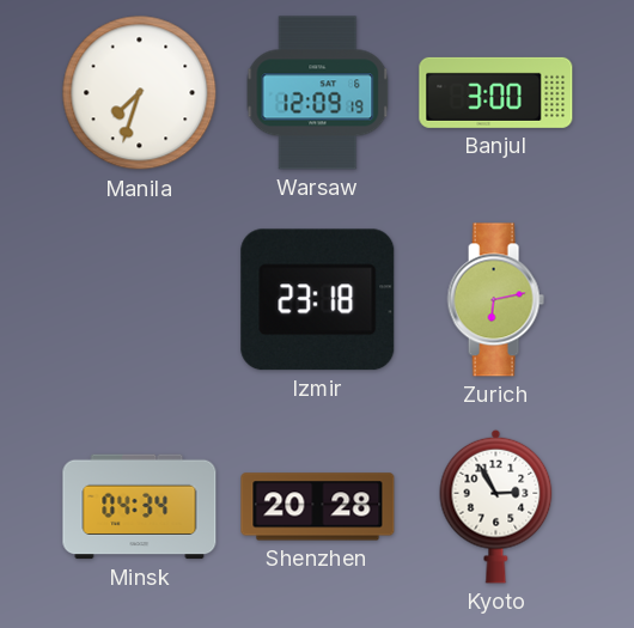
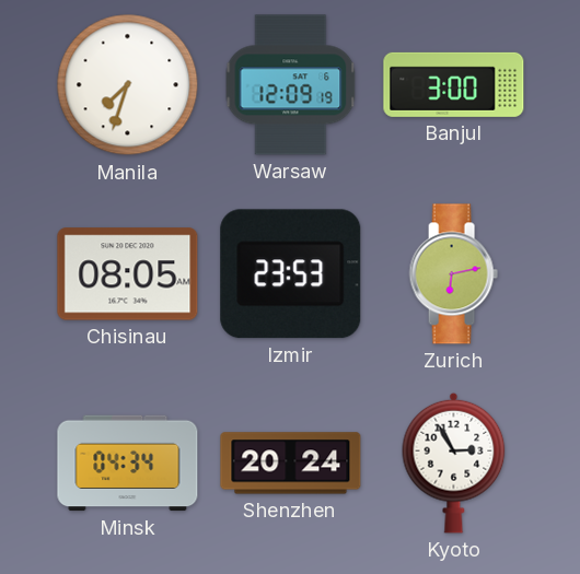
Chisinau: none -> 08:05
Izmir: 23:18 -> 23:53
Shenzhen: 20:28 -> 20:24
